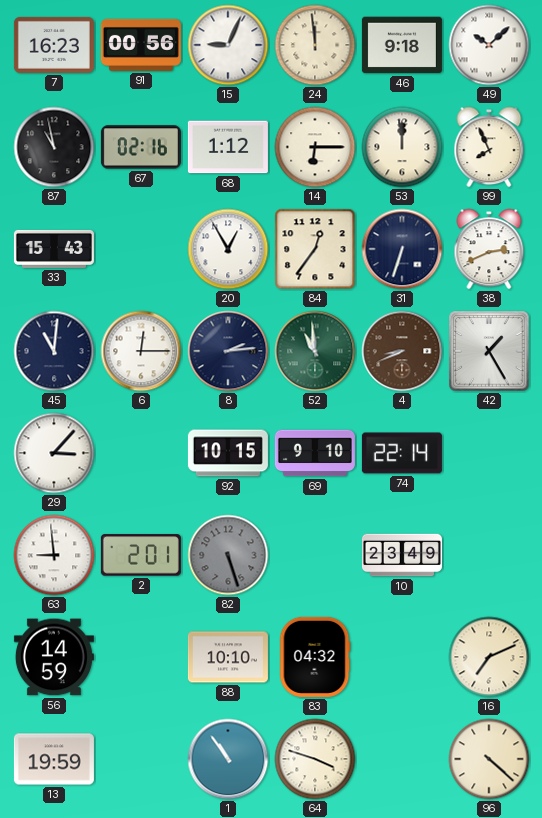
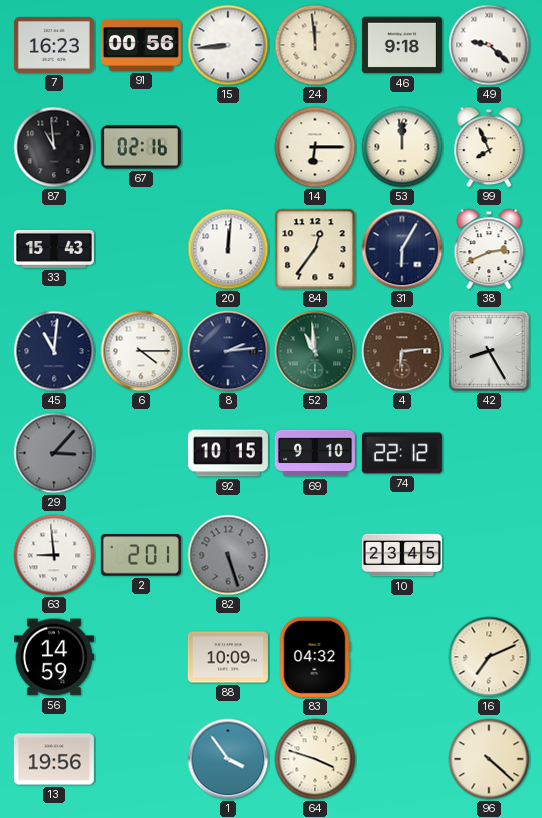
15: 9:04 -> 8:44
49: 10:08 -> 9:22
87: 10:58 -> 10:59
68: 1:12 -> none
20: 12:55 -> 12:01
31: 6:33 -> 6:05
6: 12:15 -> 4:15
4: 8:41 -> 6:14
42: 1:25 -> 8:25
29 dial: white -> grey
74: 22:14 -> 22:12
10: 23:49 -> 23:45
88: 10:10 -> 10:09
13: 19:59 -> 19:56
1: 10:54 -> 3:54
